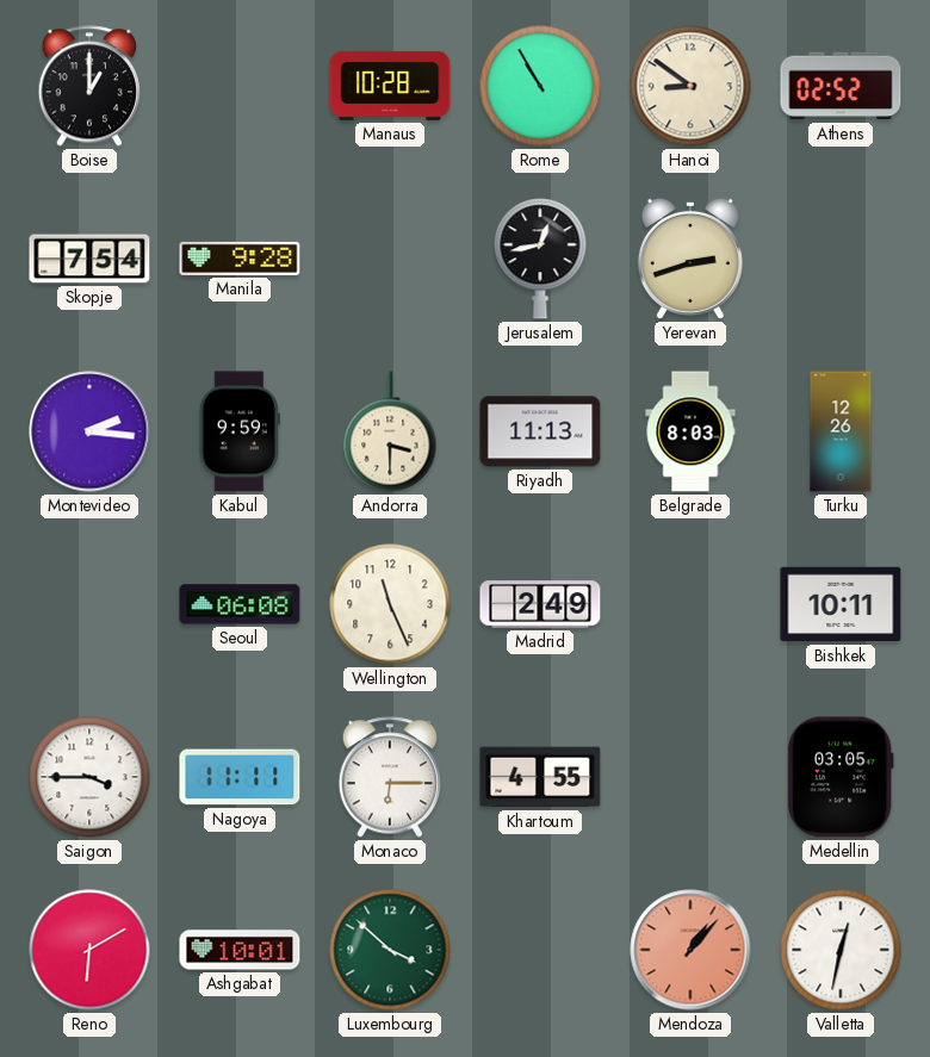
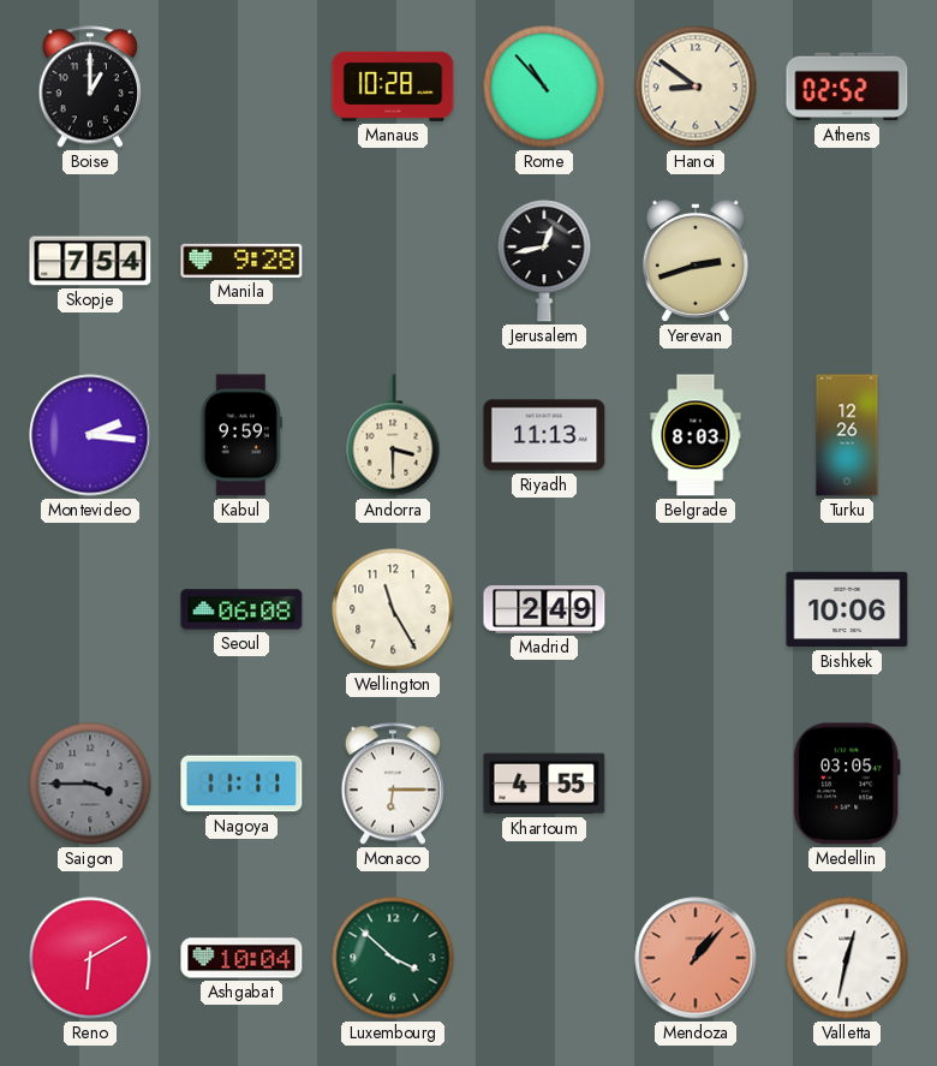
Rome: 10:55 -> 10:53
Wellington: 11:26 -> 11:25
Bishkek: 10:11 -> 10:06
Saigon dial: white -> grey
Ashgabat: 10:01 -> 10:04
